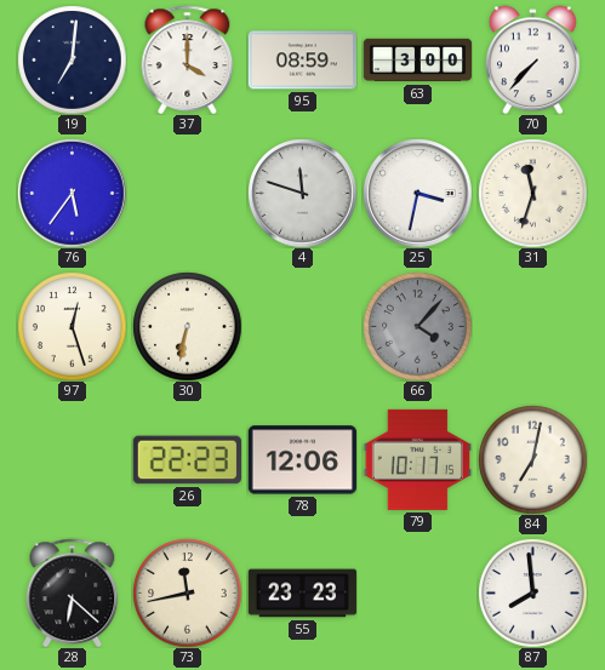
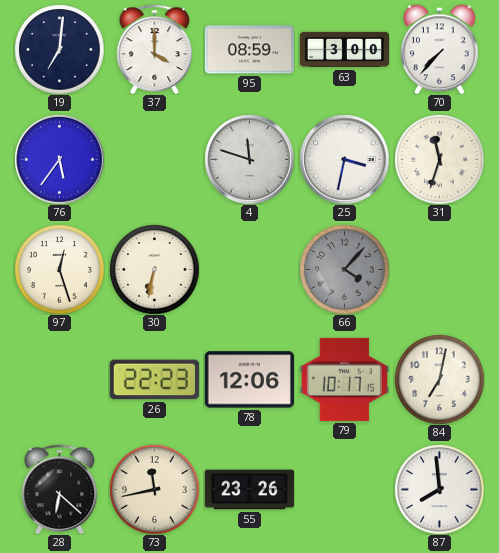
55: 23:23 -> 23:26
